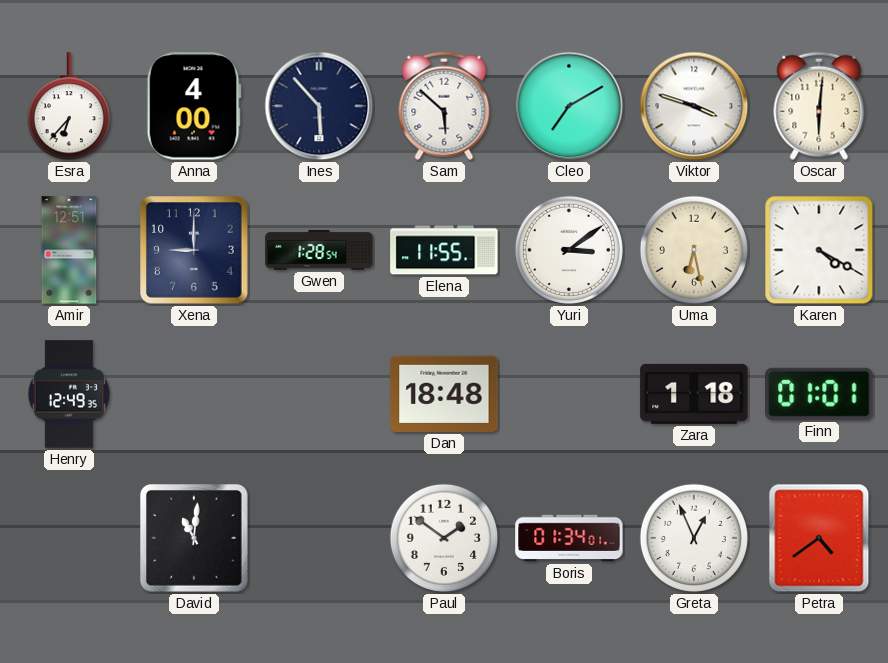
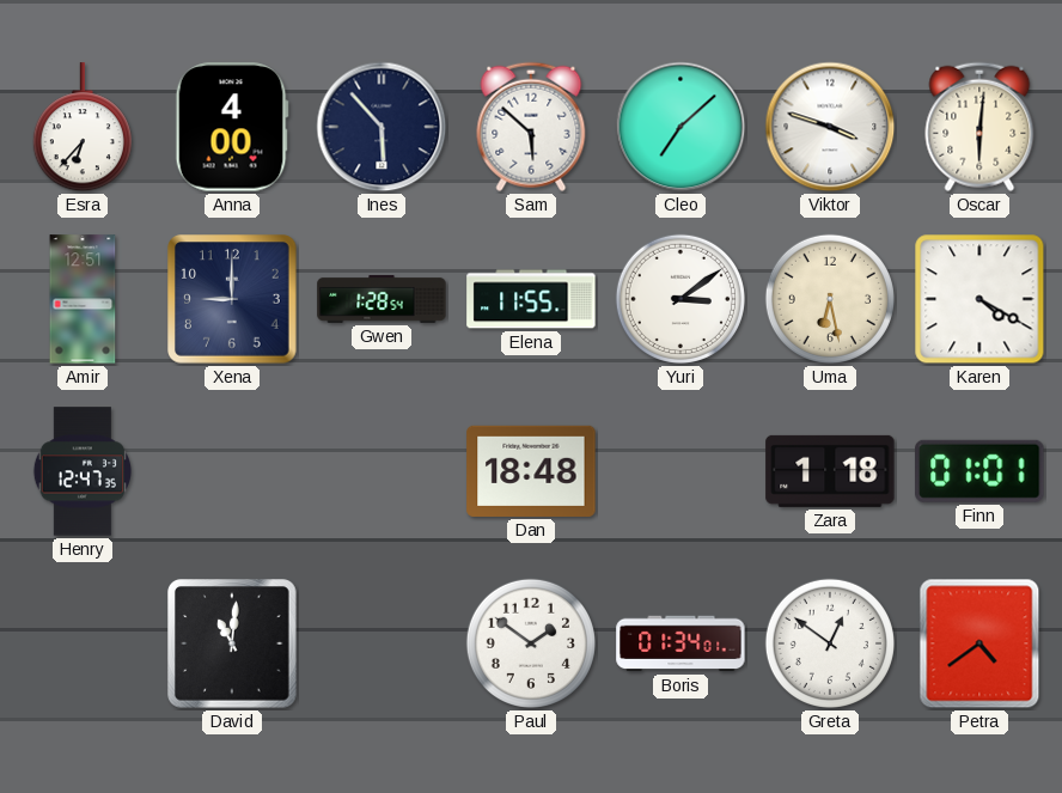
Cleo: 7:10 -> 7:08
Henry: 12:49 -> 12:47
Greta: 12:56 -> 12:51
